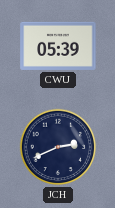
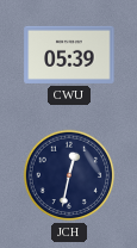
JCH: 2:41 -> 12:32
